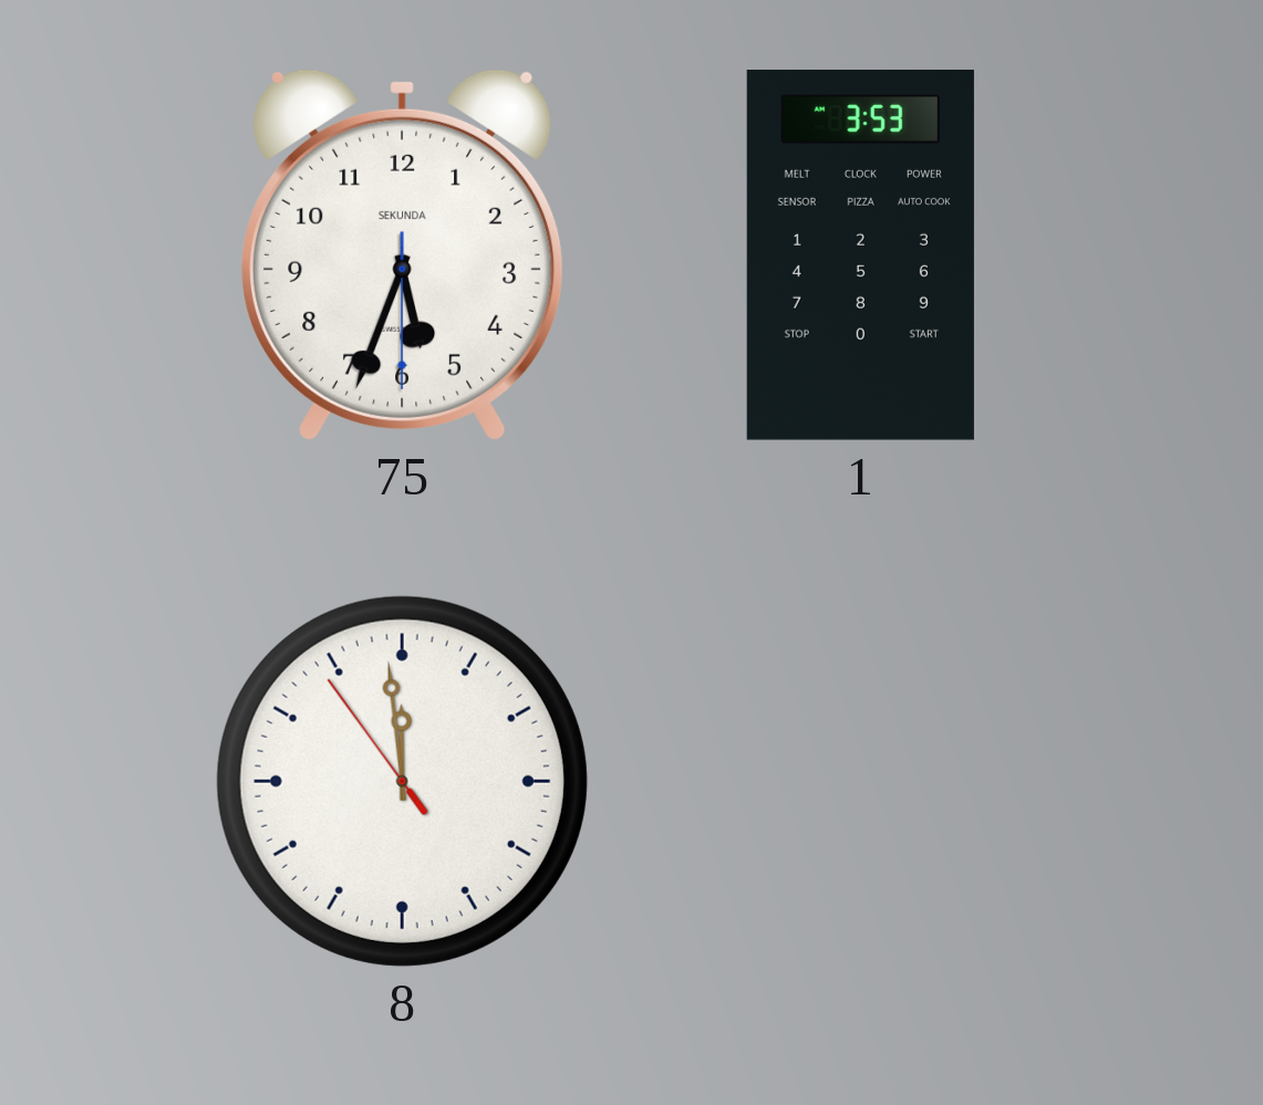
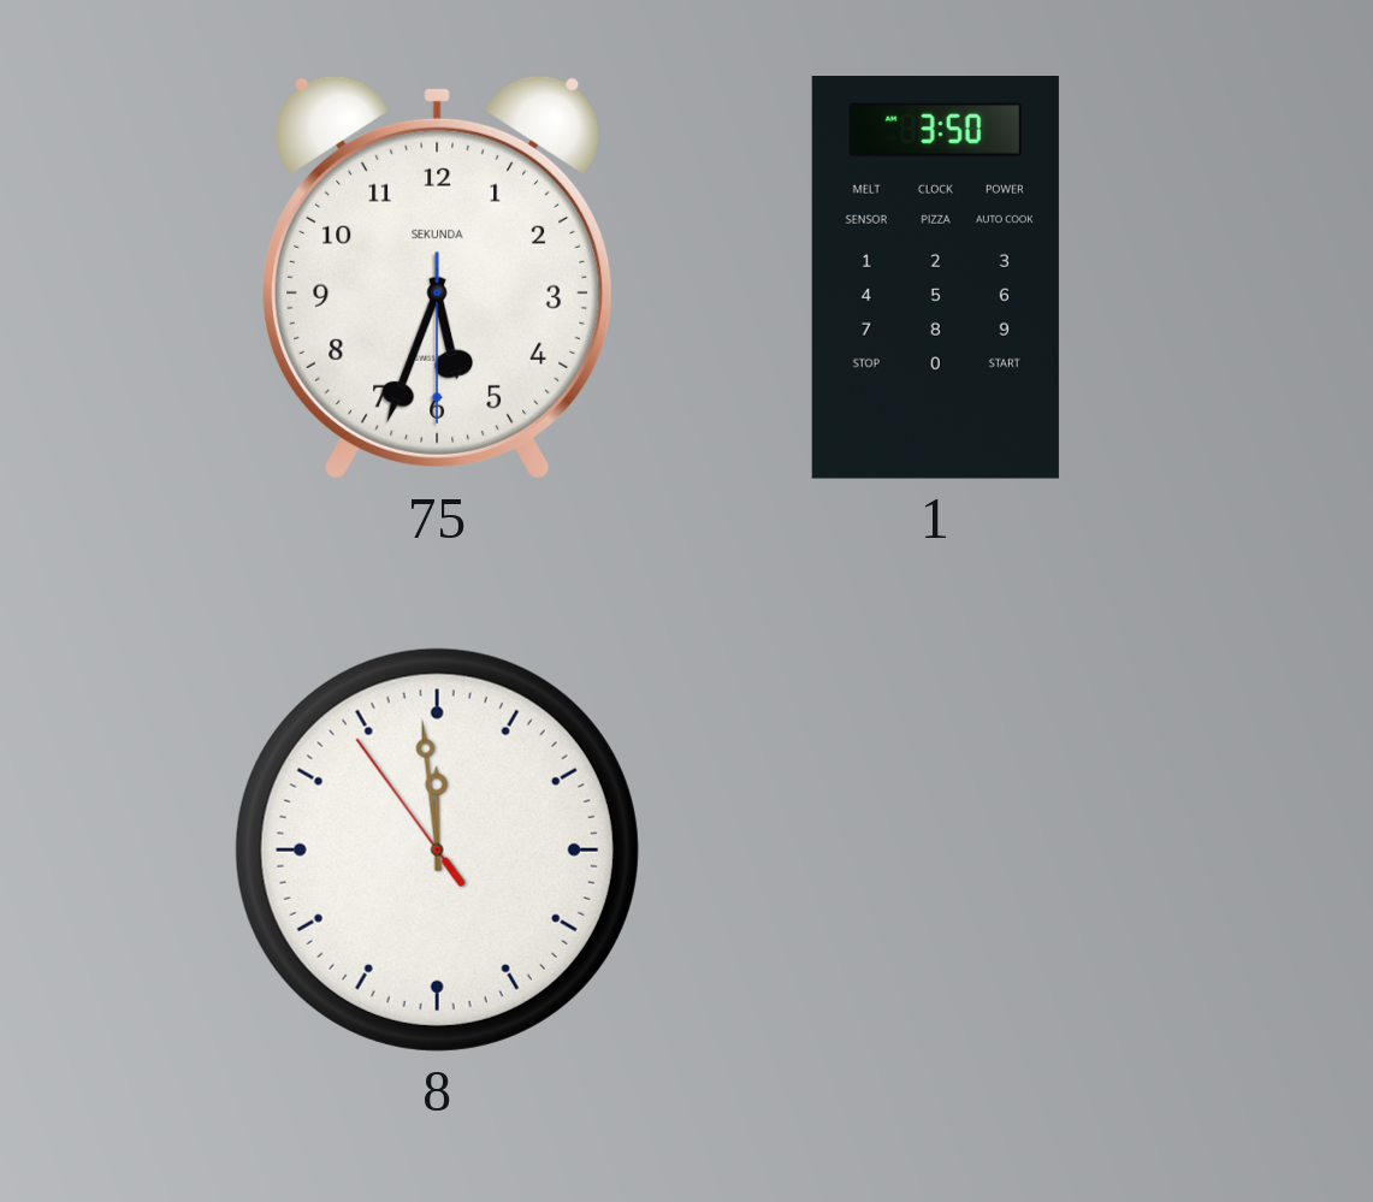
1: 3:53 -> 3:50
